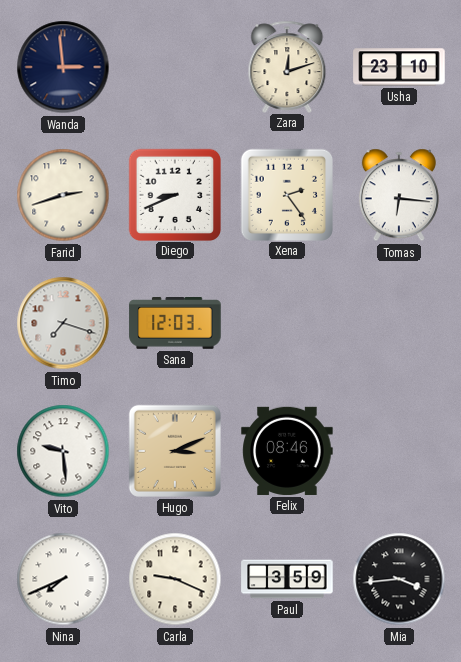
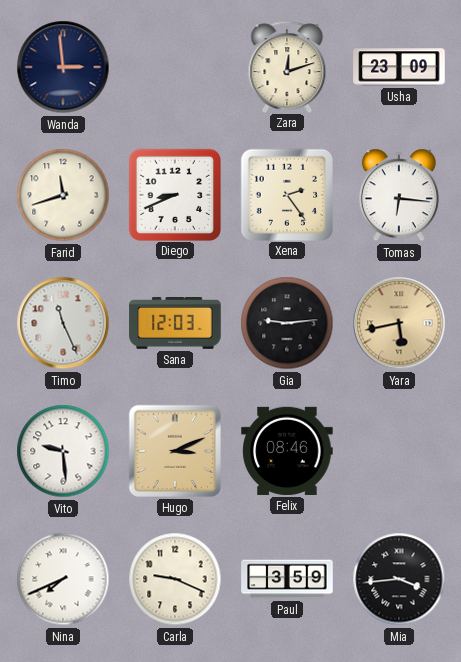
Usha: 23:10 -> 23:09
Farid: 2:42 -> 11:42
Timo: 7:18 -> 11:26
Gia: none -> 9:14
Yara: none -> 5:43
